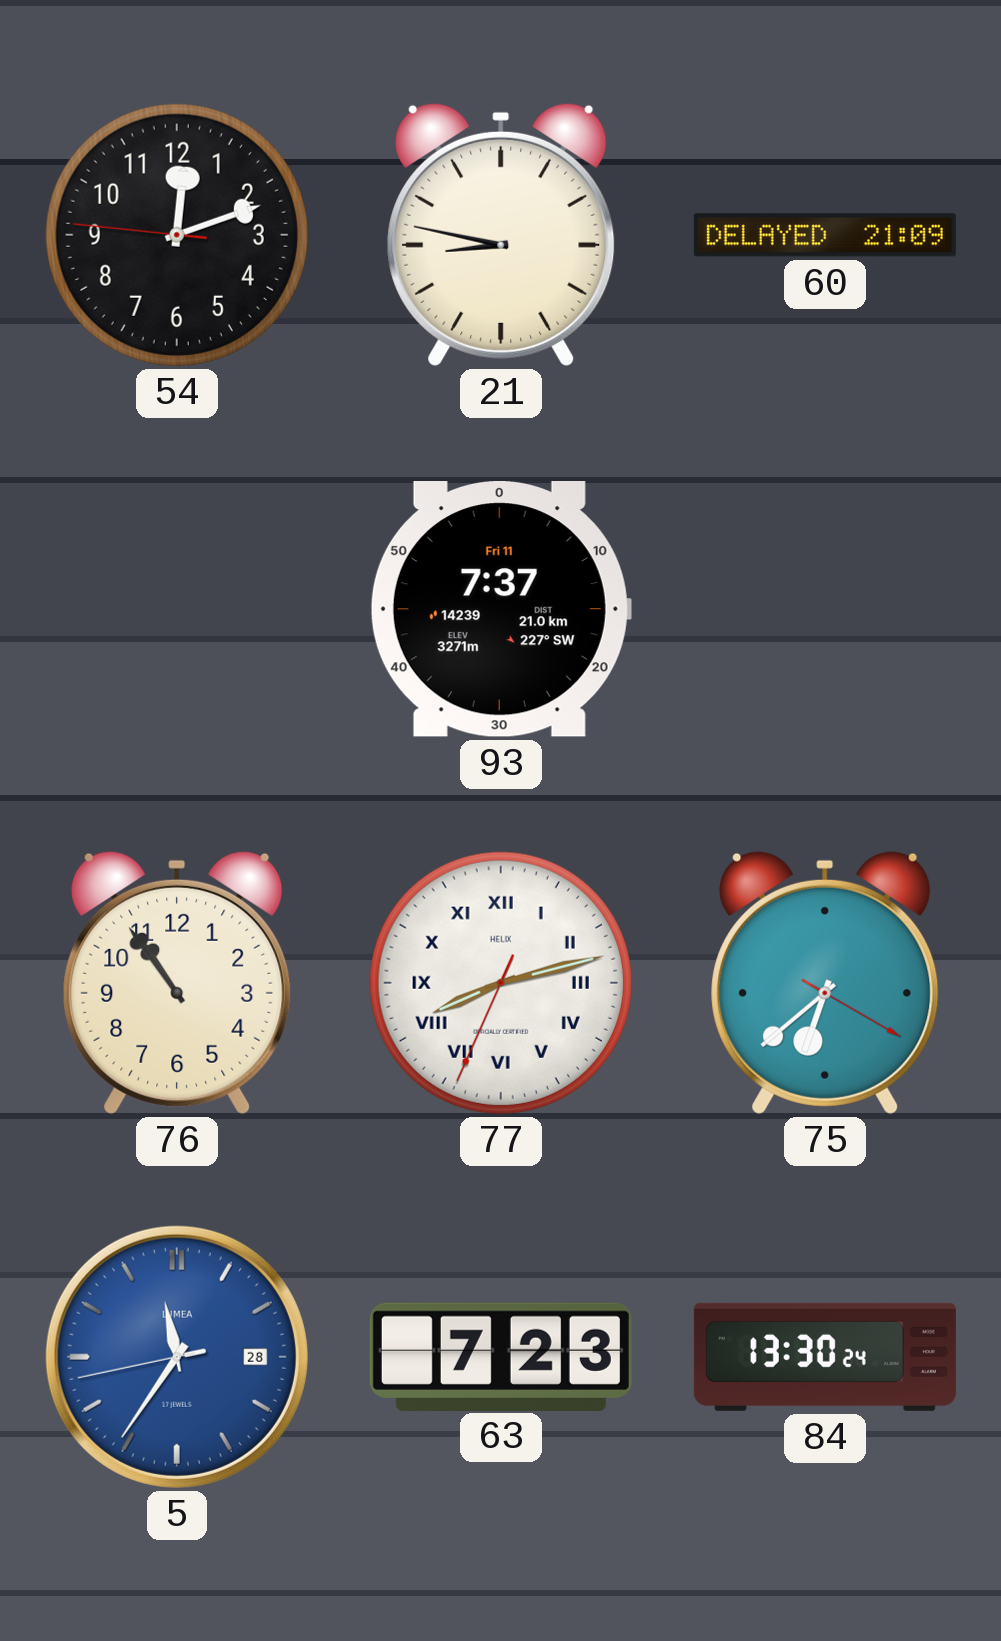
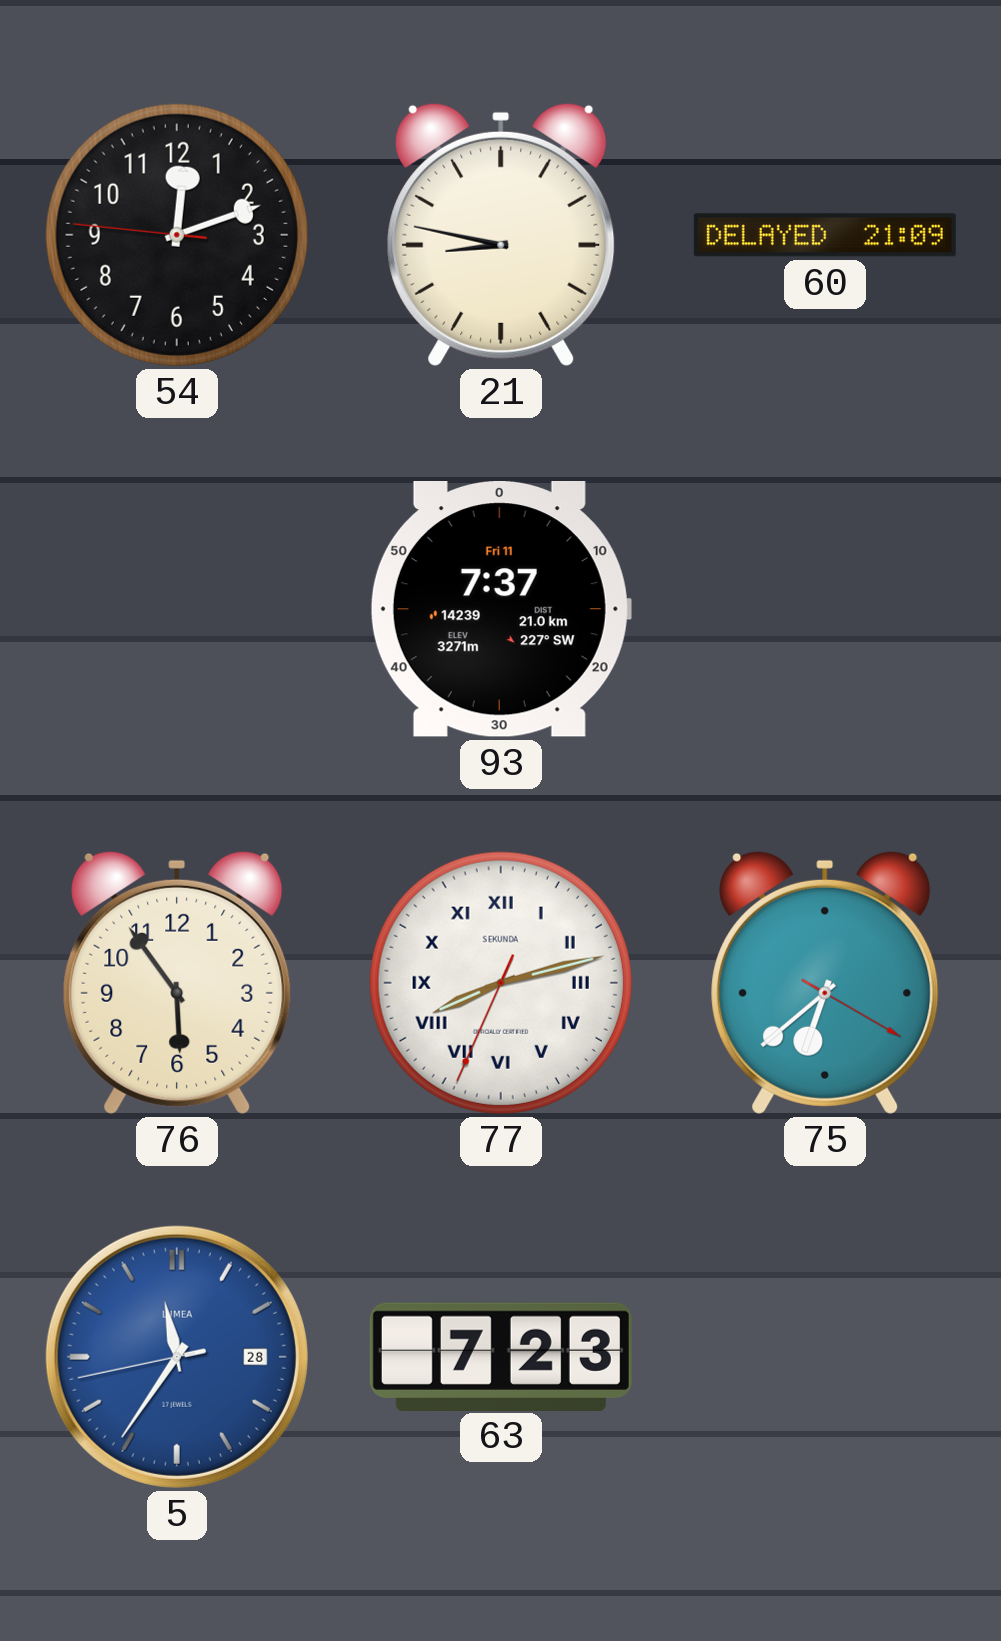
76: 10:54 -> 5:54
77 brand: HELIX -> SEKUNDA
84: 13:30 -> none
